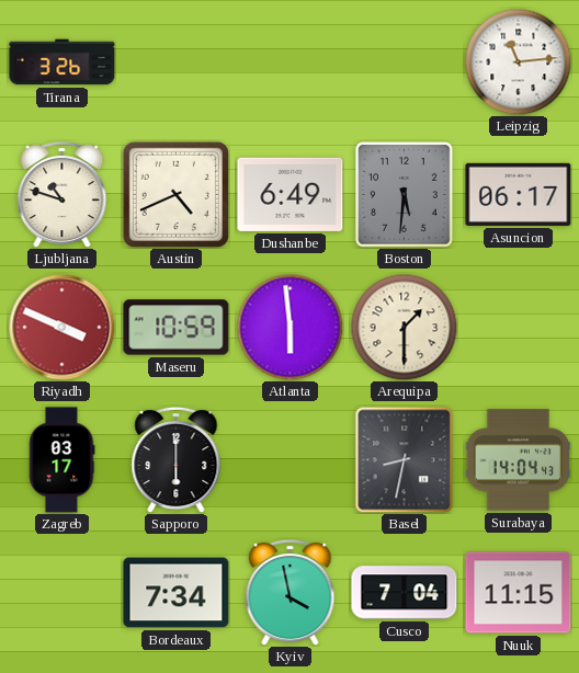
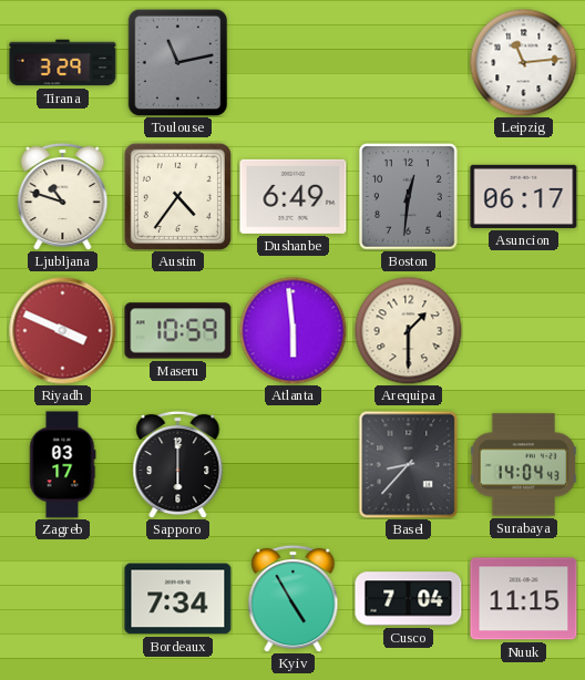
Tirana: 3:26 -> 3:29
Toulouse: none -> 11:13
Austin: 4:41 -> 4:36
Boston: 5:31 -> 12:31
Basel: 8:32 -> 8:37
Kyiv: 3:58 -> 4:55
